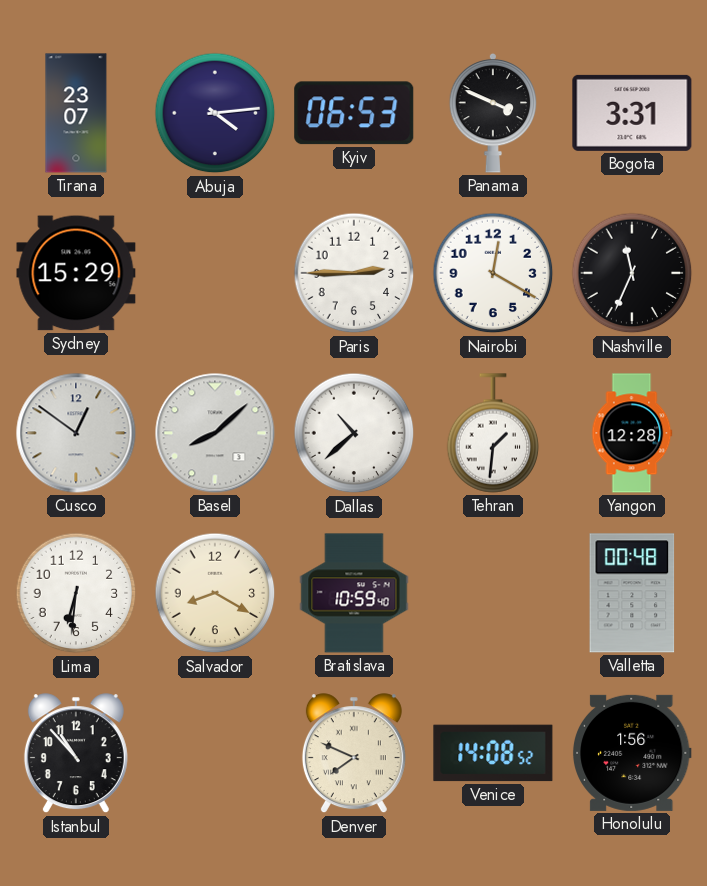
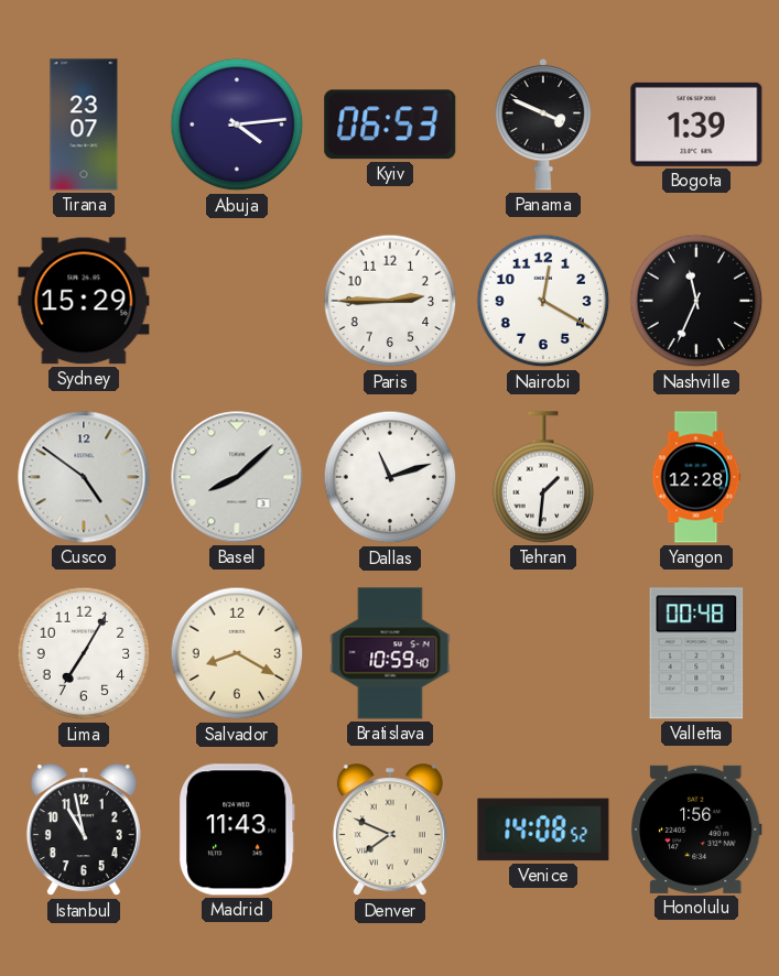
Bogota: 3:31 -> 1:39
Cusco: 12:51 -> 4:51
Dallas: 10:38 -> 11:12
Lima: 6:31 -> 7:05
Istanbul: 10:53 -> 10:58
Madrid: none -> 11:43
